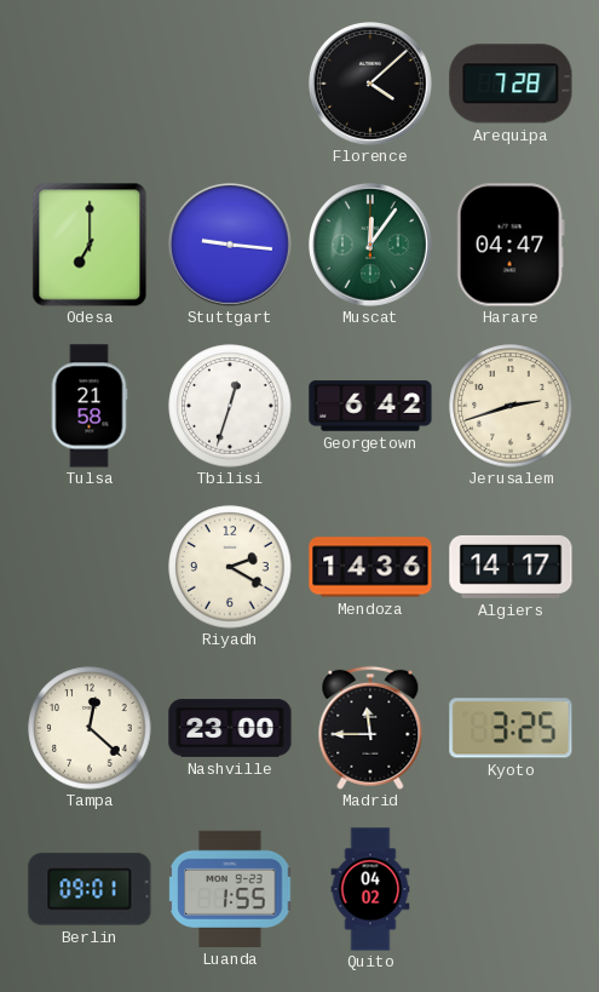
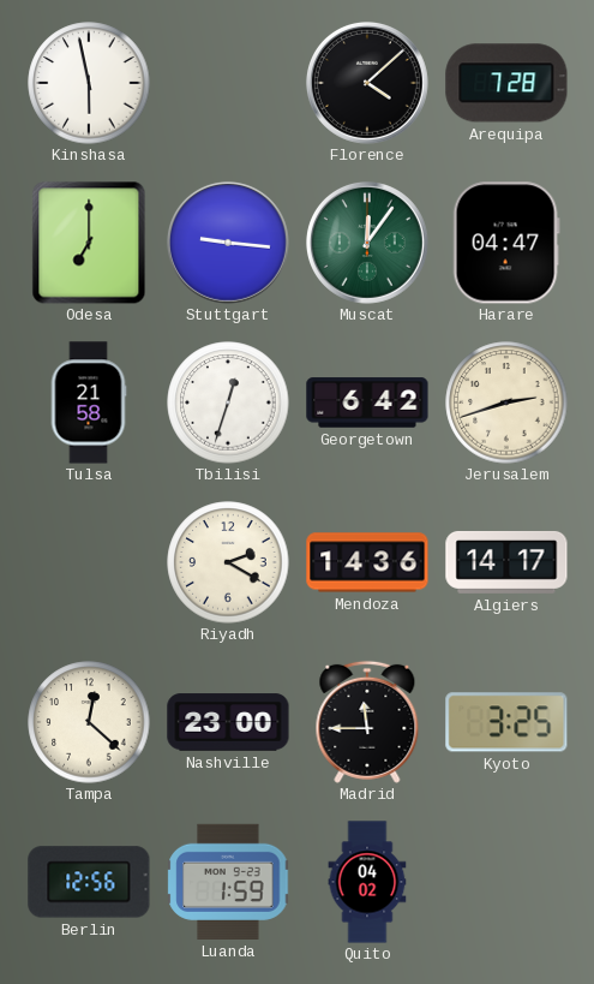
Kinshasa: none -> 5:58
Berlin: 09:01 -> 12:56
Luanda: 1:55 -> 1:59
